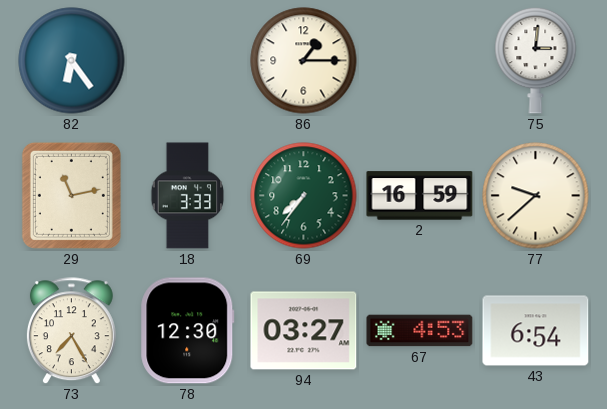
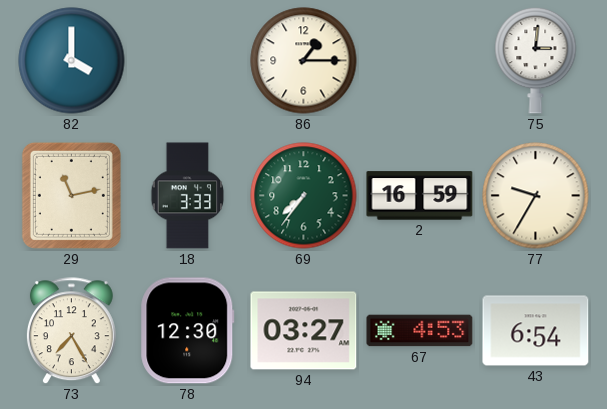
82: 6:24 -> 4:00
77: 9:38 -> 9:35
